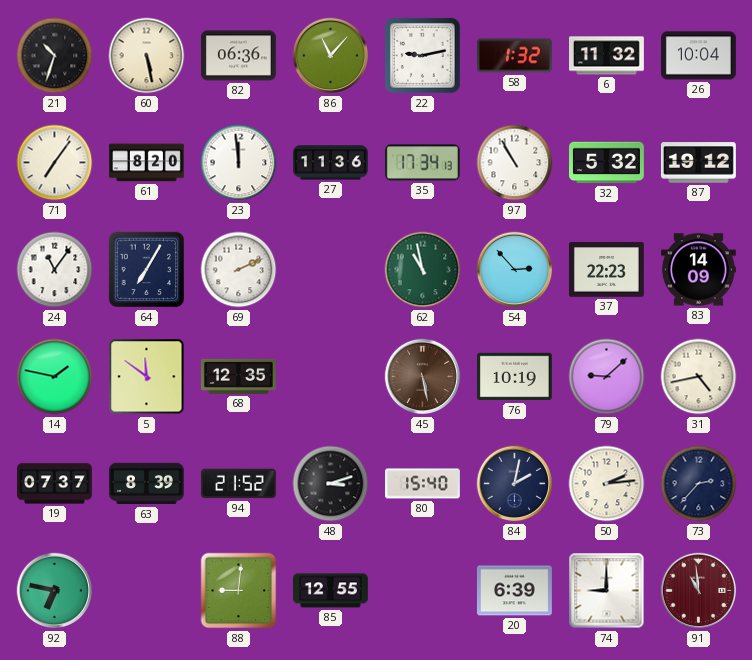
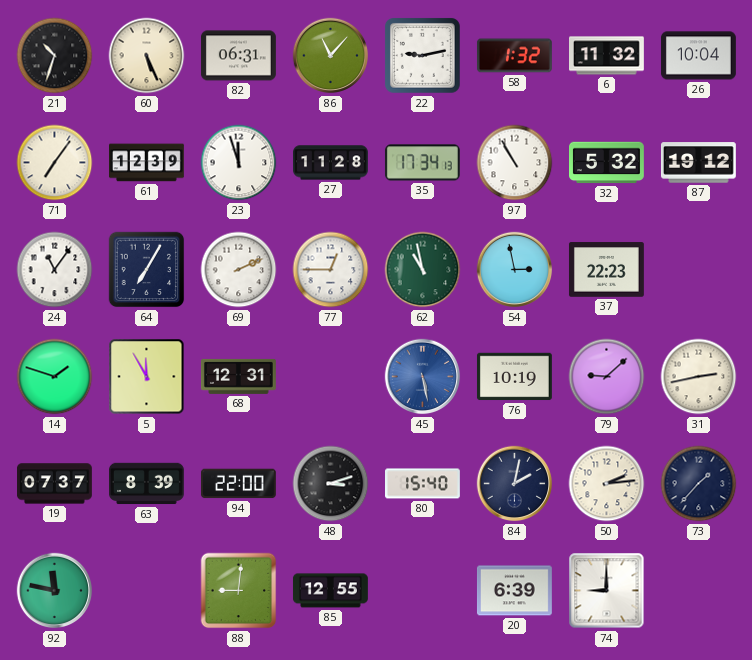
60: 5:28 -> 5:26
82: 06:36 -> 06:31
61: 8:20 -> 12:39
23: 11:59 -> 11:57
27: 11:36 -> 11:28
77: none -> 12:45
54: 2:53 -> 2:58
83: 14:09 -> none
14: 1:47 -> 1:48
5: 11:51 -> 11:55
68: 12:35 -> 12:31
45 dial: brown -> blue
31: 4:43 -> 2:43
94: 21:52 -> 22:00
73: 2:37 -> 1:37
92: 6:47 -> 11:47
91: 10:59 -> none
